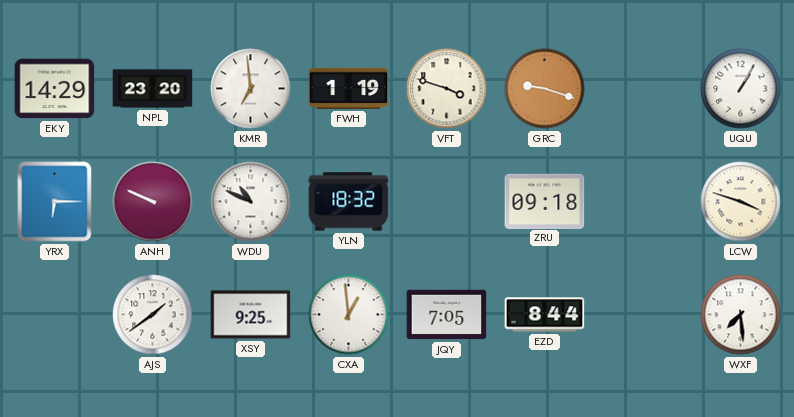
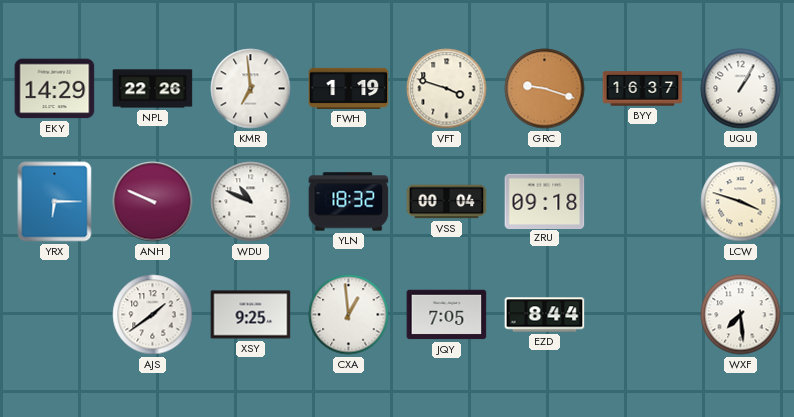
NPL: 23:20 -> 22:26
BYY: none -> 16:37
VSS: none -> 00:04
